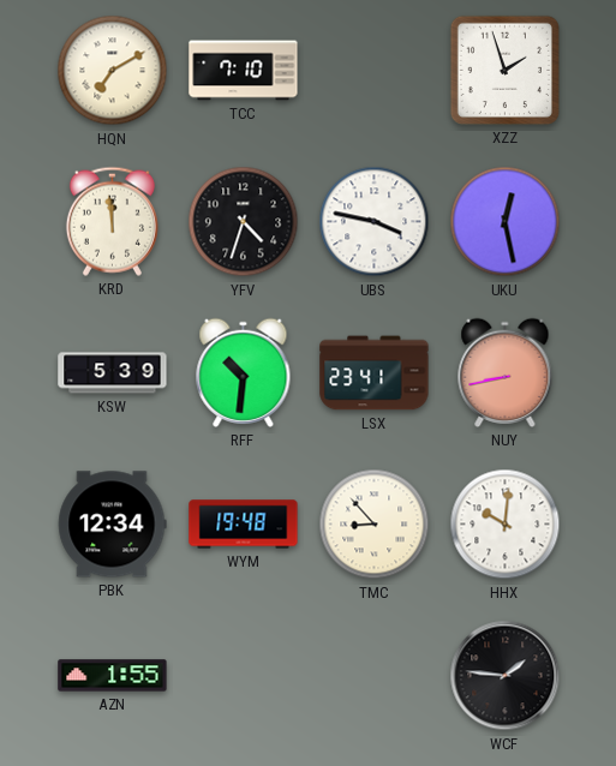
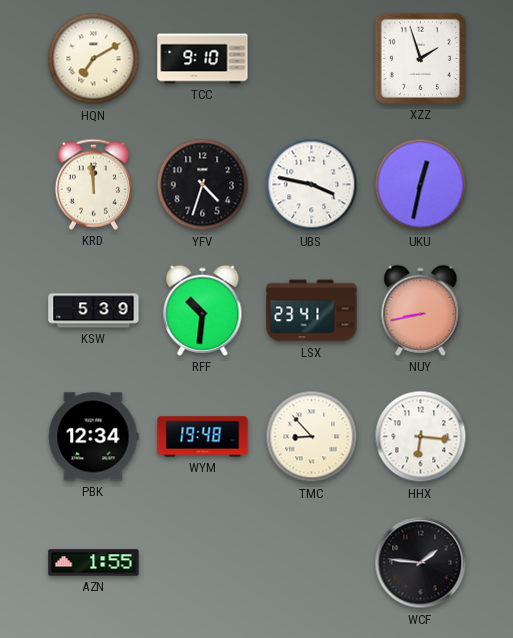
TCC: 7:10 -> 9:10
UKU: 12:28 -> 12:32
HHX: 10:01 -> 6:16
